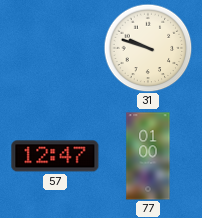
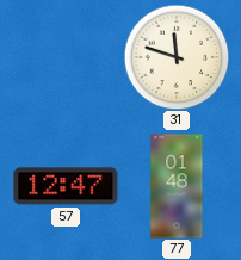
31: 9:48 -> 11:48
77: 01:00 -> 01:48
